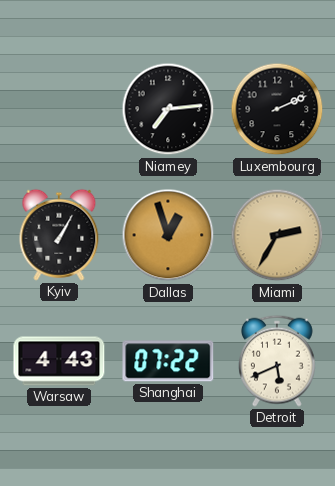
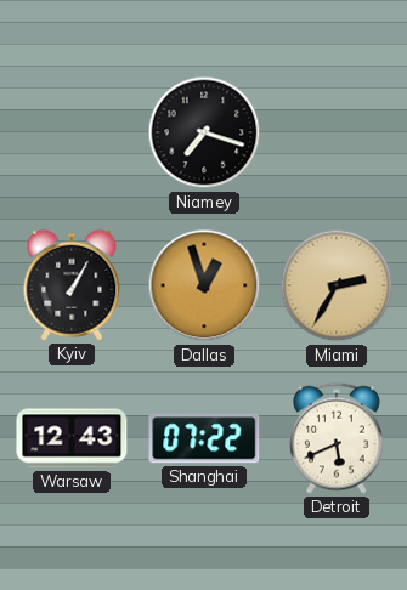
Niamey: 7:14 -> 7:18
Luxembourg: 2:11 -> none
Warsaw: 4:43 -> 12:43
